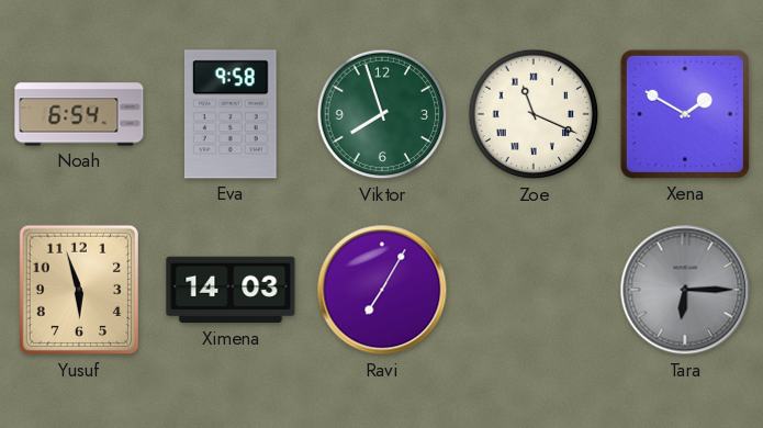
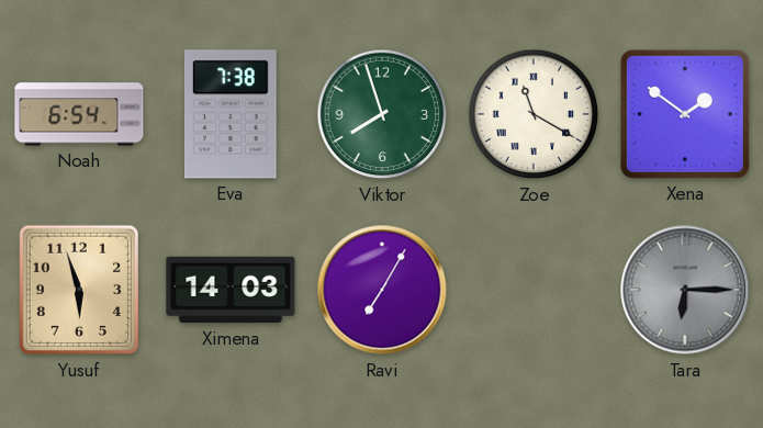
Eva: 9:58 -> 7:38
Zoe: 11:19 -> 11:20
Xena: 1:50 -> 1:51
